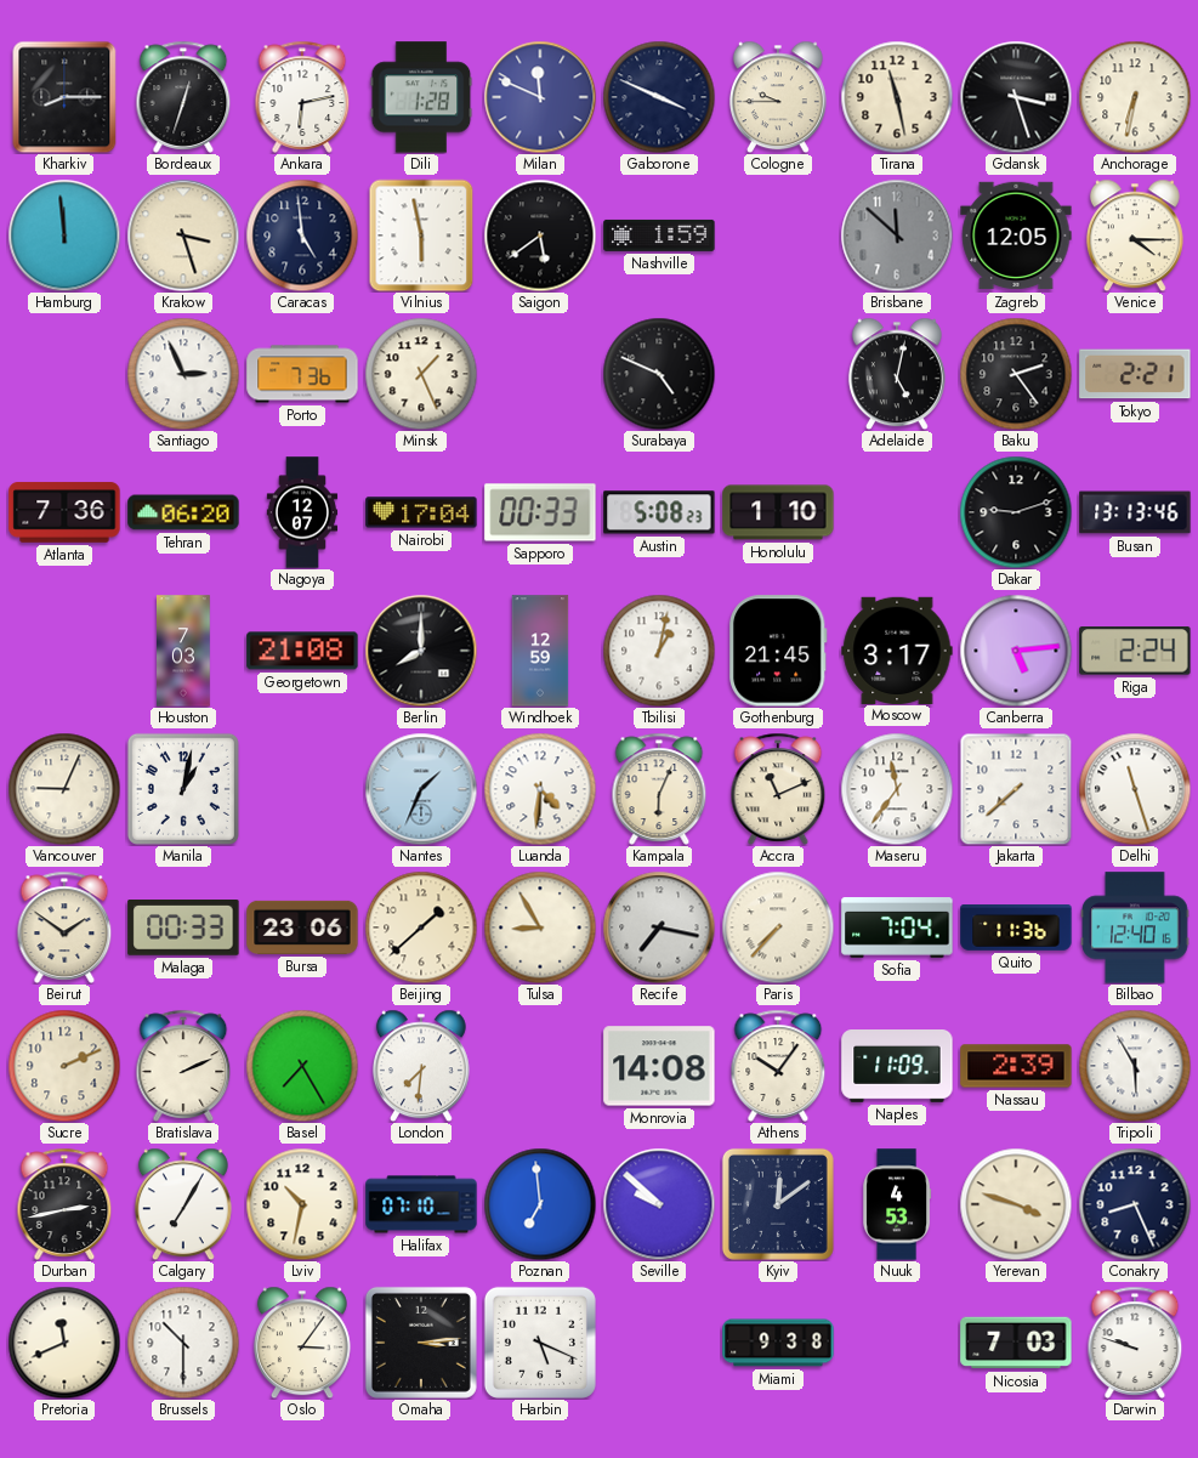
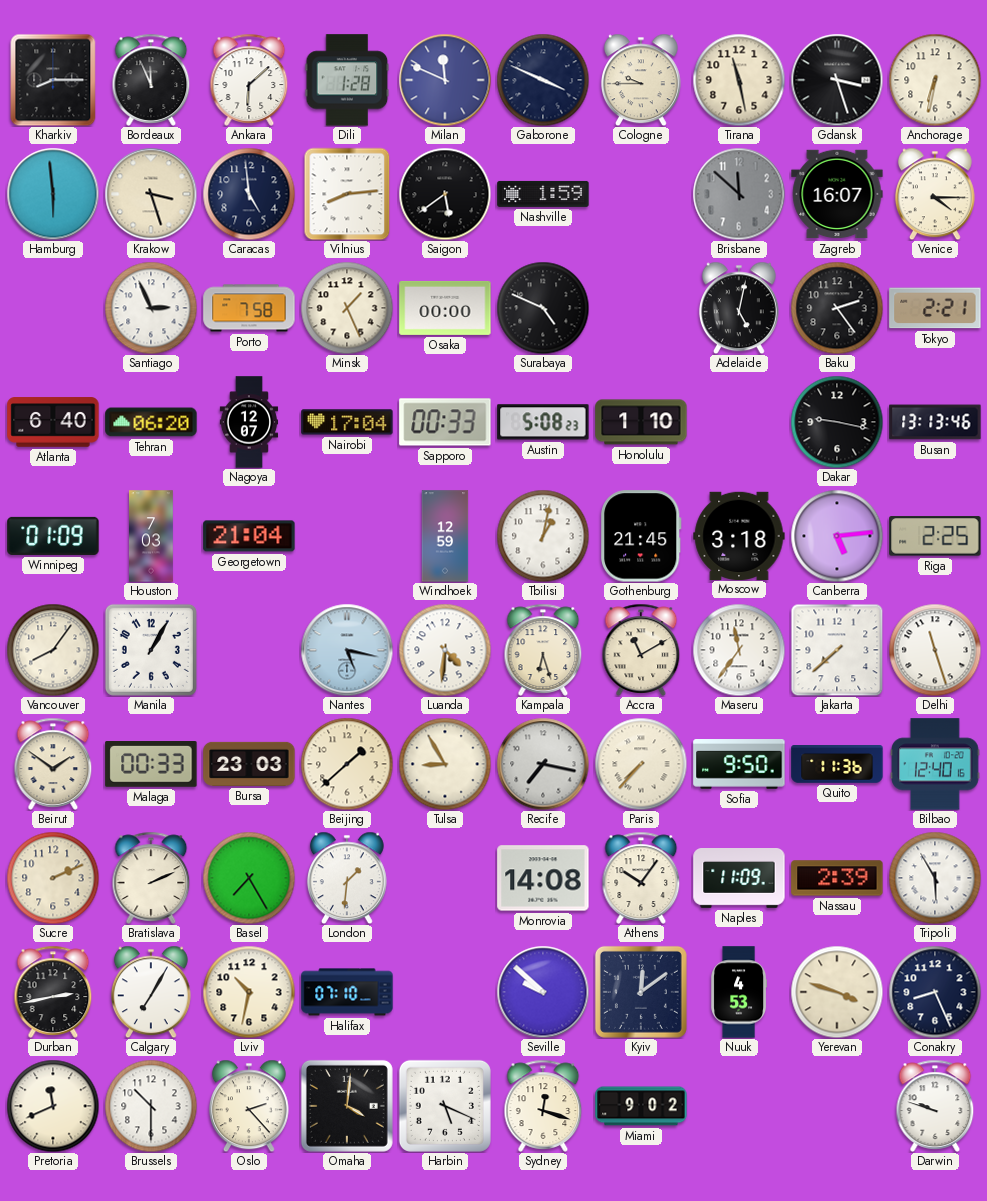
Bordeaux: 12:33 -> 11:56
Ankara: 6:13 -> 6:08
Hamburg: 11:59 -> 5:59
Vilnius: 5:58 -> 8:14
Zagreb: 12:05 -> 16:07
Porto: 7:36 -> 7:58
Osaka: none -> 00:00
Atlanta: 7:36 -> 6:40
Dakar: 9:12 -> 9:17
Winnipeg: none -> 01:09
Georgetown: 21:08 -> 21:04
Berlin: 8:00 -> none
Moscow: 3:17 -> 3:18
Riga: 2:24 -> 2:25
Vancouver: 9:04 -> 8:06
Manila: 1:02 -> 1:05
Nantes: 1:34 -> 5:17
Kampala: 6:04 -> 6:27
Accra: 11:11 -> 11:10
Bursa: 23:06 -> 23:03
Sofia: 7:04 -> 9:50
London: 7:31 -> 1:31
Poznan: 6:59 -> none
Oslo: 3:06 -> 2:23
Omaha: 3:14 -> 4:01
Sydney: none -> 12:18
Miami: 9:38 -> 9:02
Nicosia: 7:03 -> none
